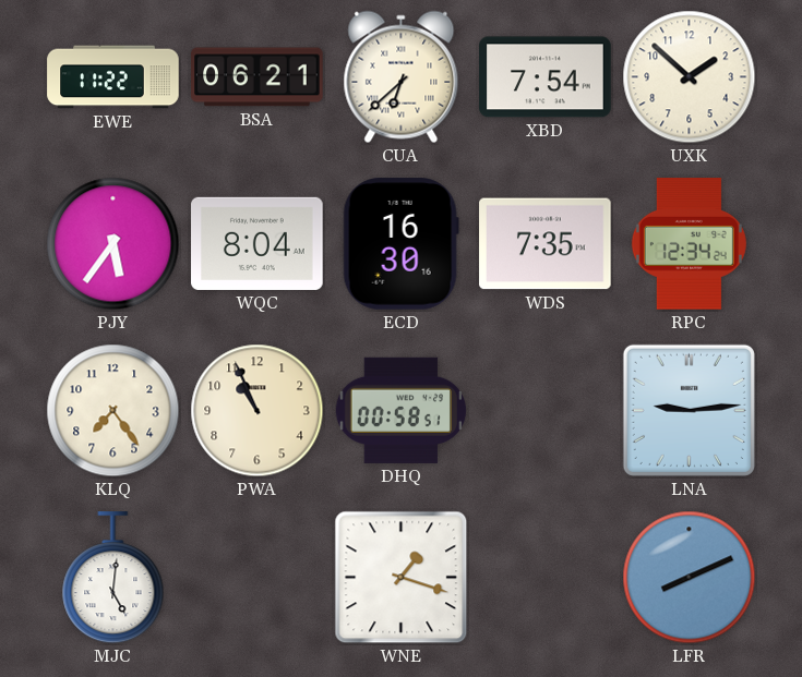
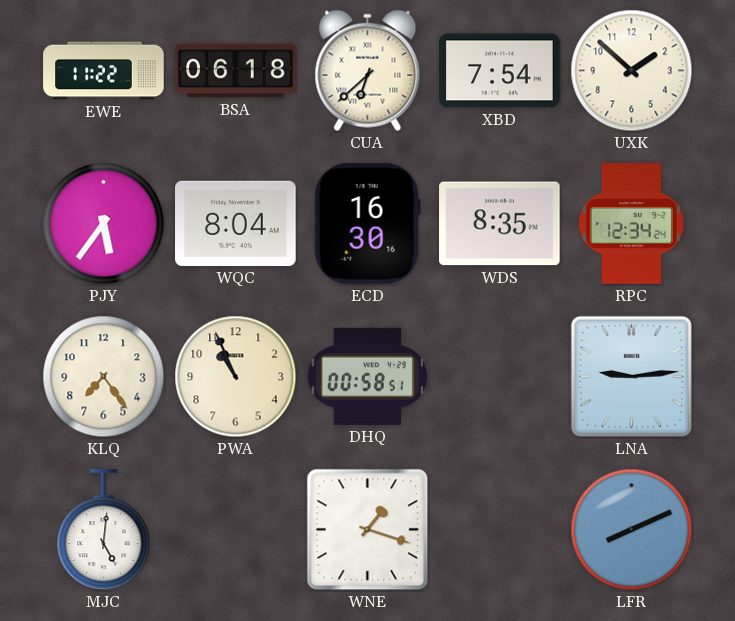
BSA: 06:21 -> 06:18
WDS: 7:35 -> 8:35
